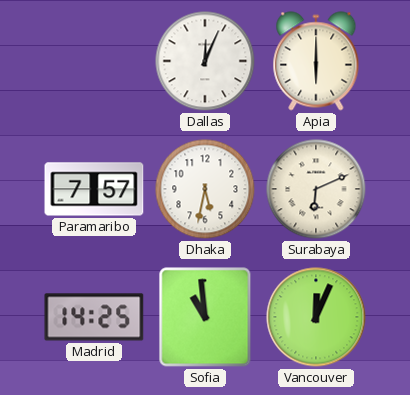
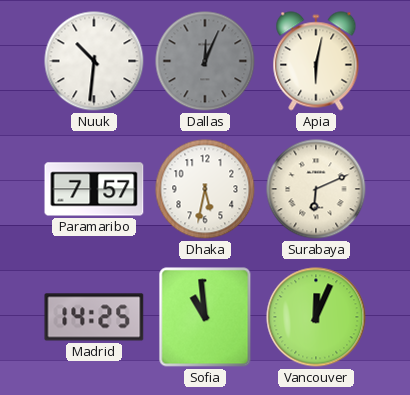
Nuuk: none -> 10:31
Dallas dial: white -> grey
Apia: 6:00 -> 6:02
